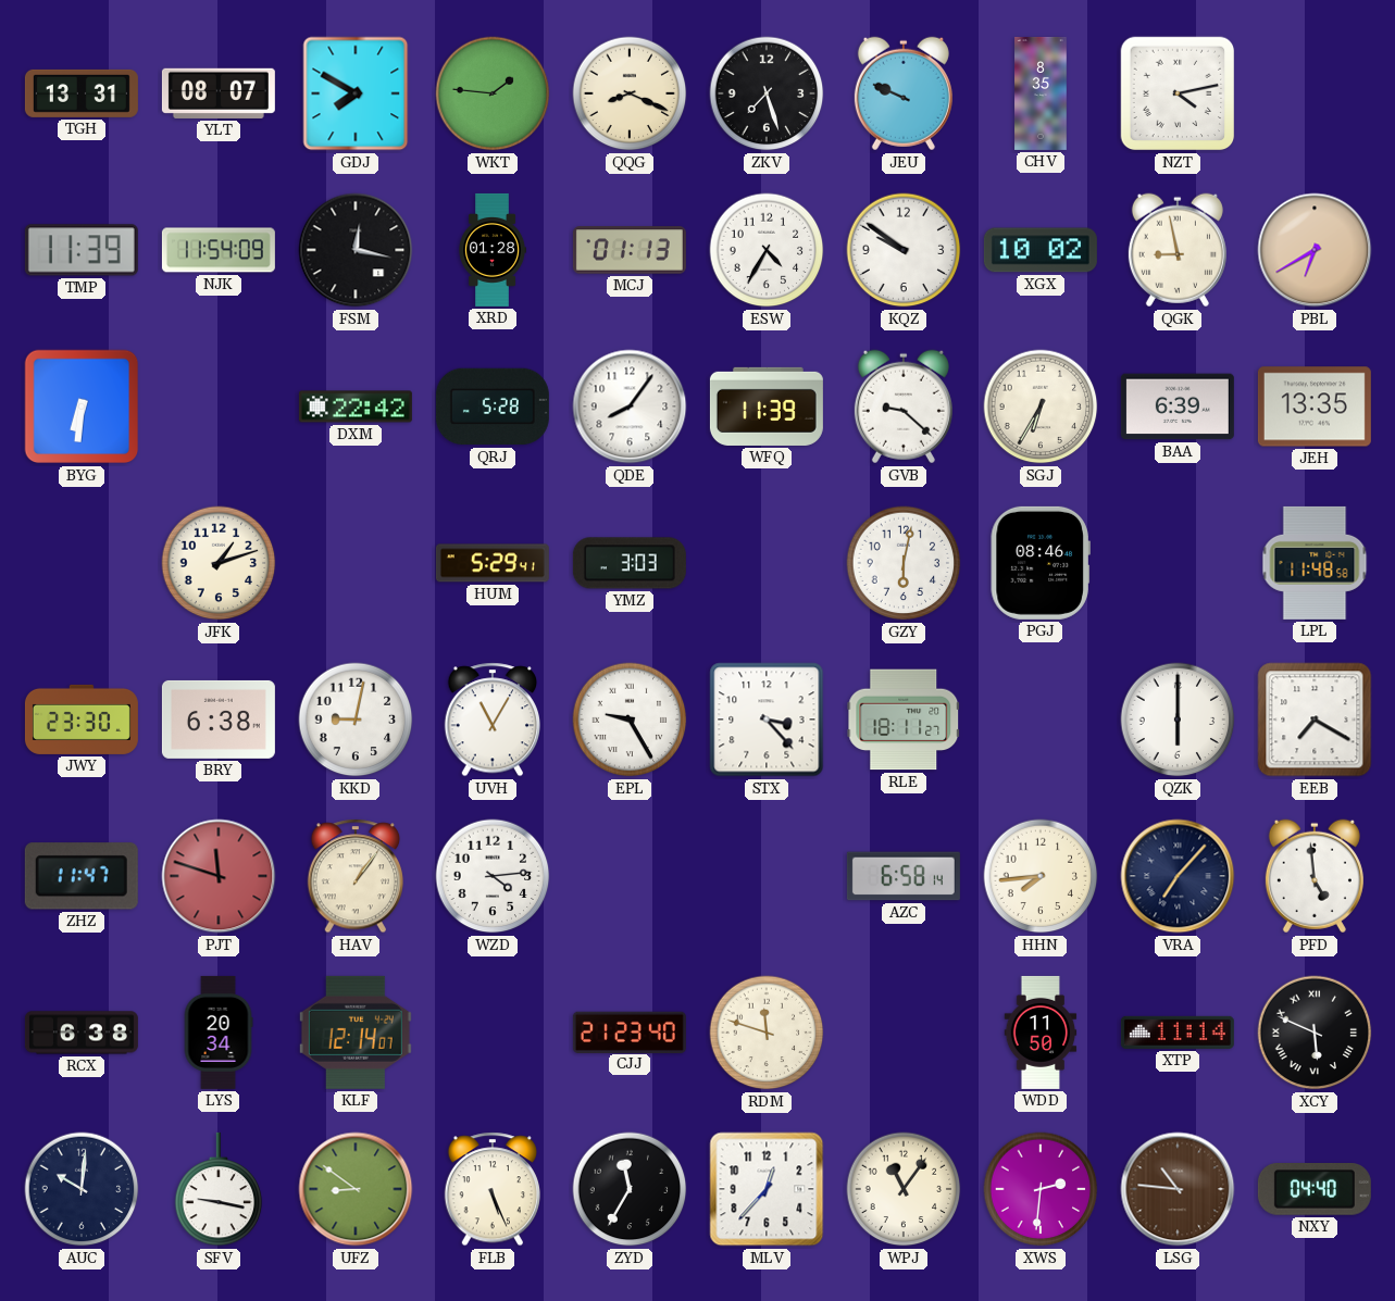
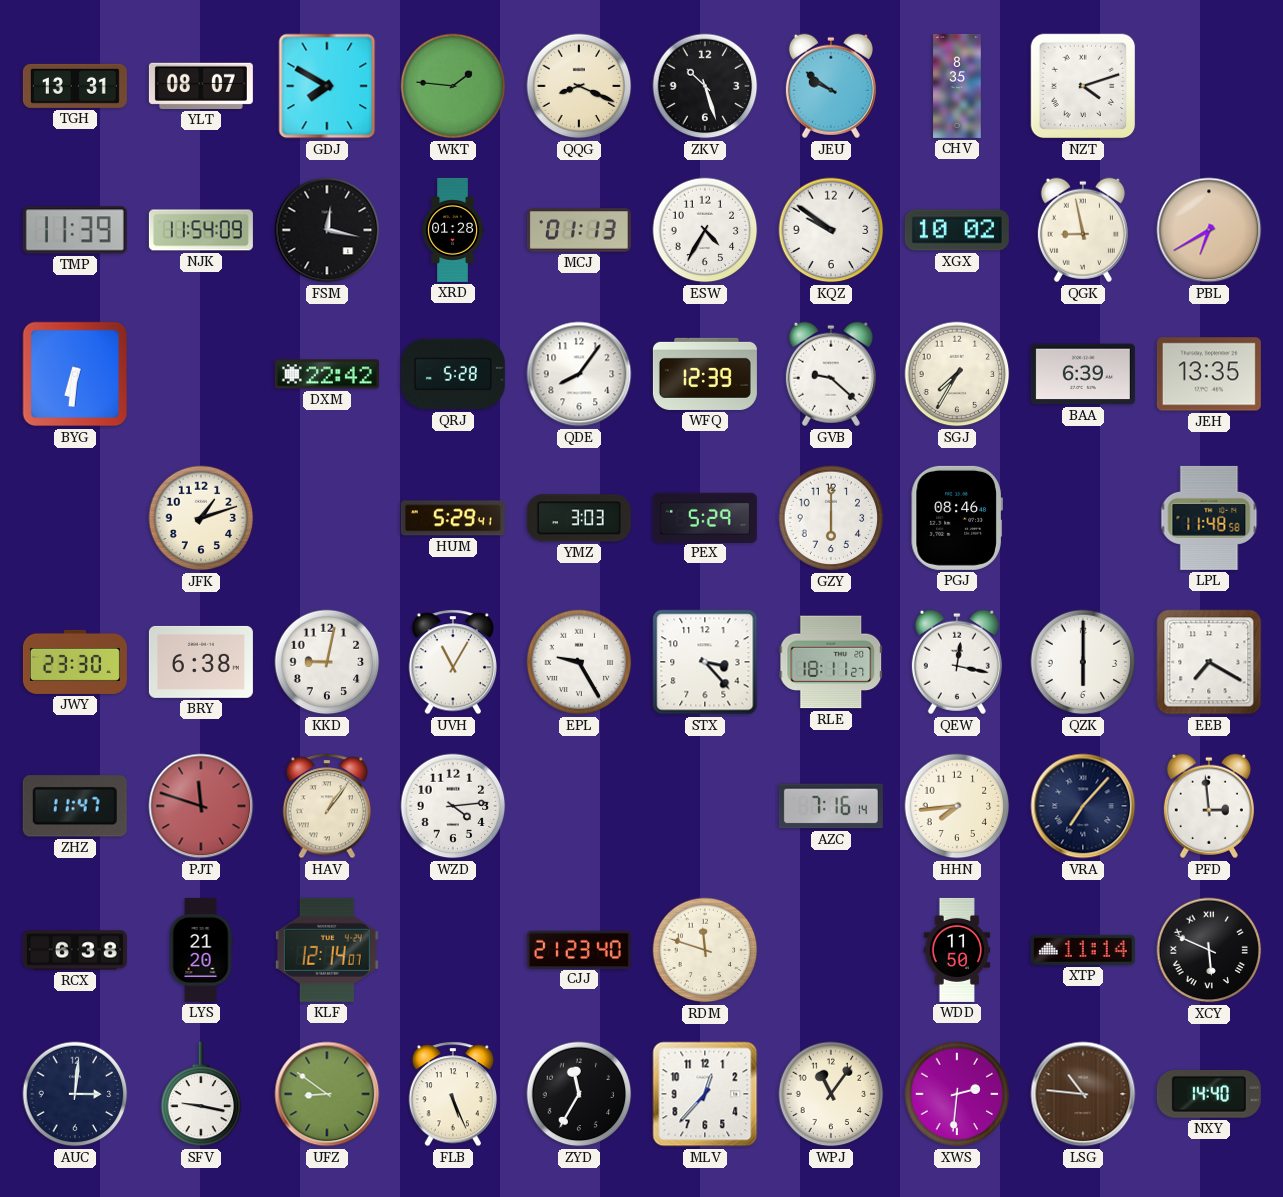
ZKV: 7:27 -> 10:27
JEU: 9:49 -> 9:51
NZT: 4:13 -> 4:12
WFQ: 11:39 -> 12:39
SGJ: 6:35 -> 7:35
PEX: none -> 5:29
GZY: 6:02 -> 6:00
QEW: none -> 12:17
AZC: 6:58 -> 7:16
PFD: 4:59 -> 2:59
LYS: 20:34 -> 21:20
AUC: 10:01 -> 3:01
NXY: 04:40 -> 14:40
